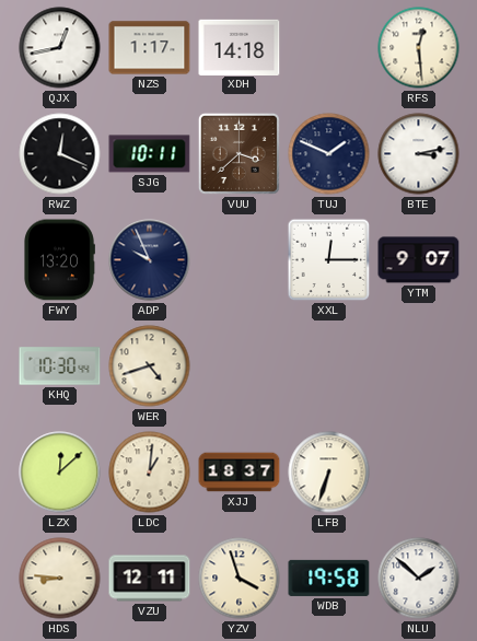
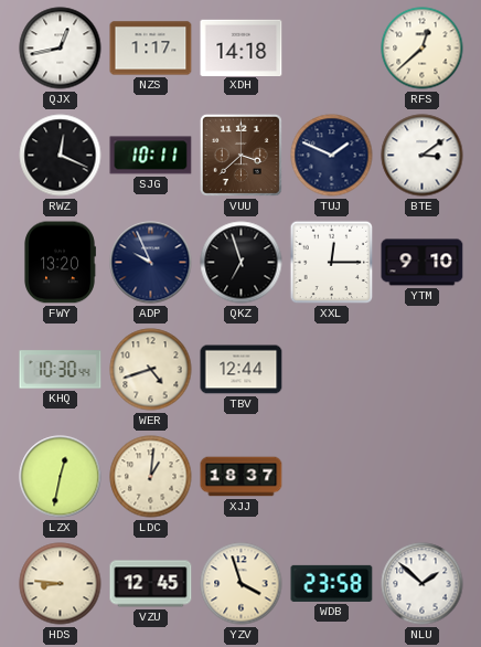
RFS: 12:29 -> 12:38
BTE: 3:13 -> 3:09
QKZ: none -> 6:57
YTM: 9:07 -> 9:10
TBV: none -> 12:44
LZX: 12:08 -> 12:32
LFB: 6:33 -> none
VZU: 12:11 -> 12:45
WDB: 19:58 -> 23:58
